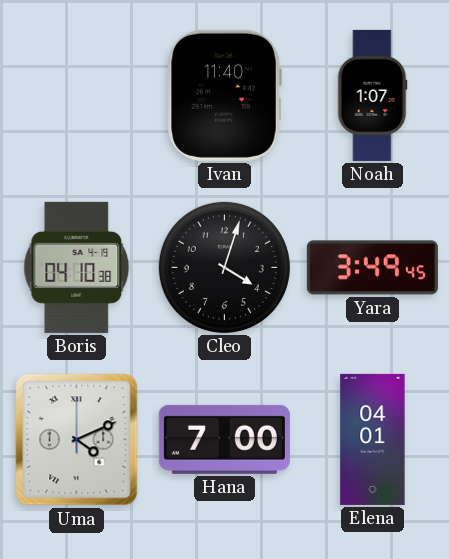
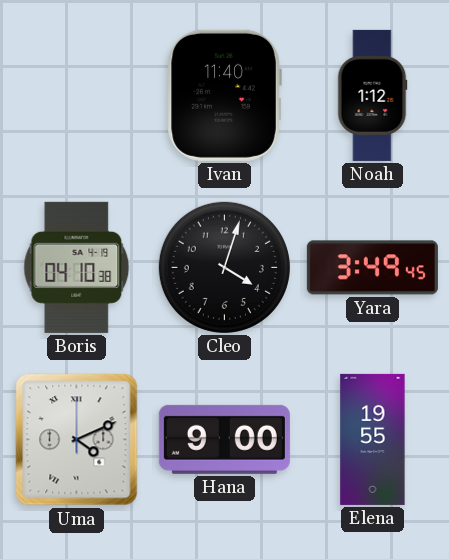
Noah: 1:07 -> 1:12
Hana: 7:00 -> 9:00
Elena: 04:01 -> 19:55
